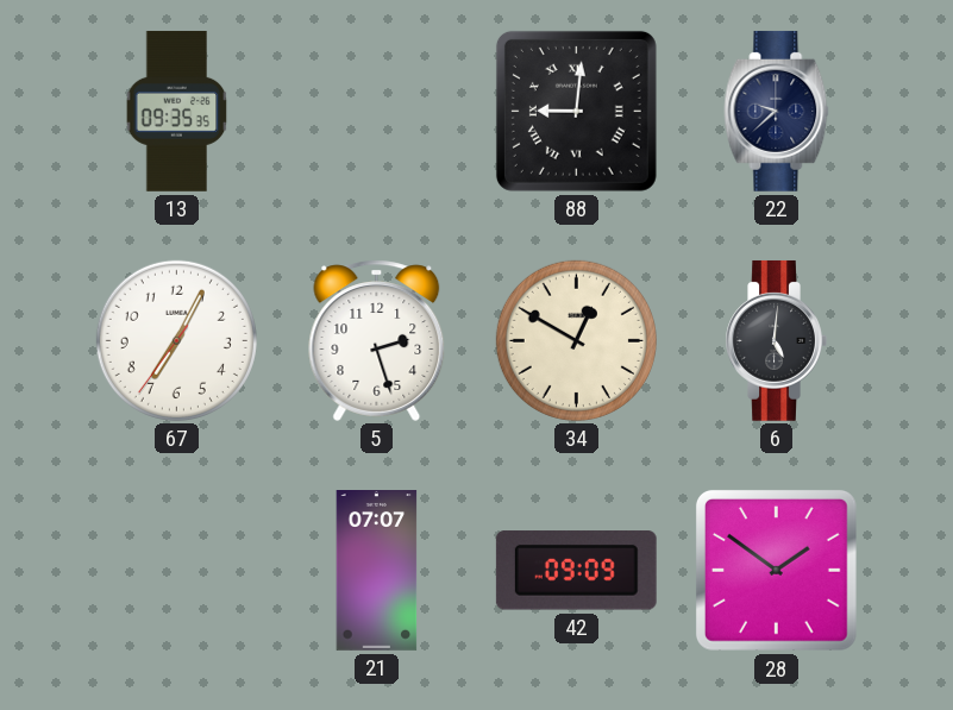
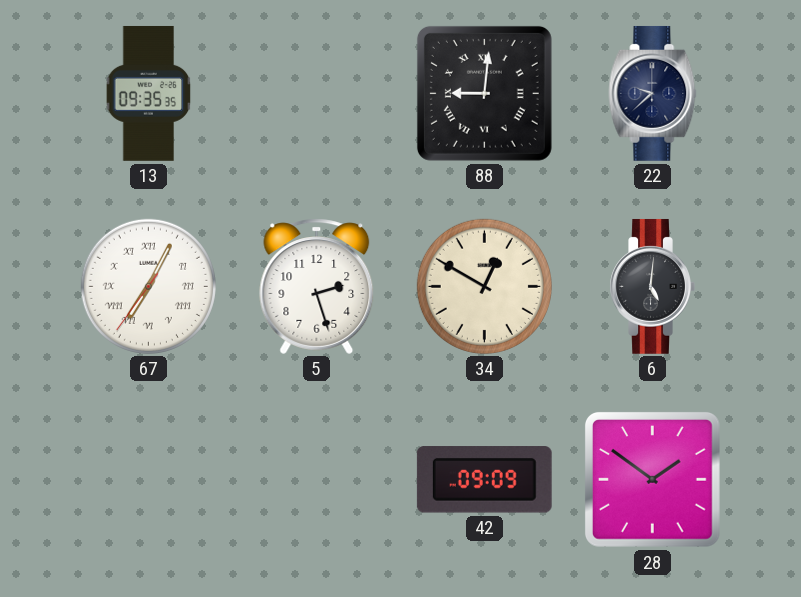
67 numerals: Arabic -> Roman
21: 07:07 -> none
